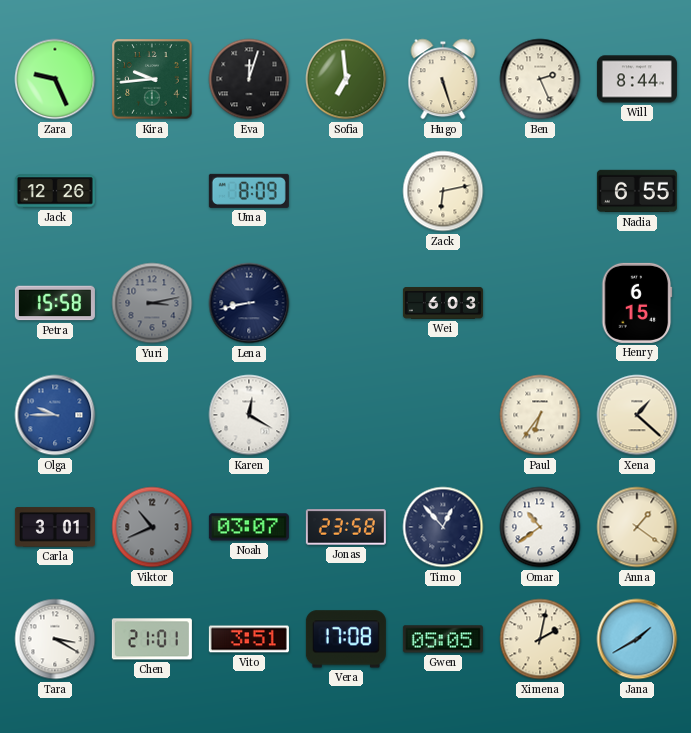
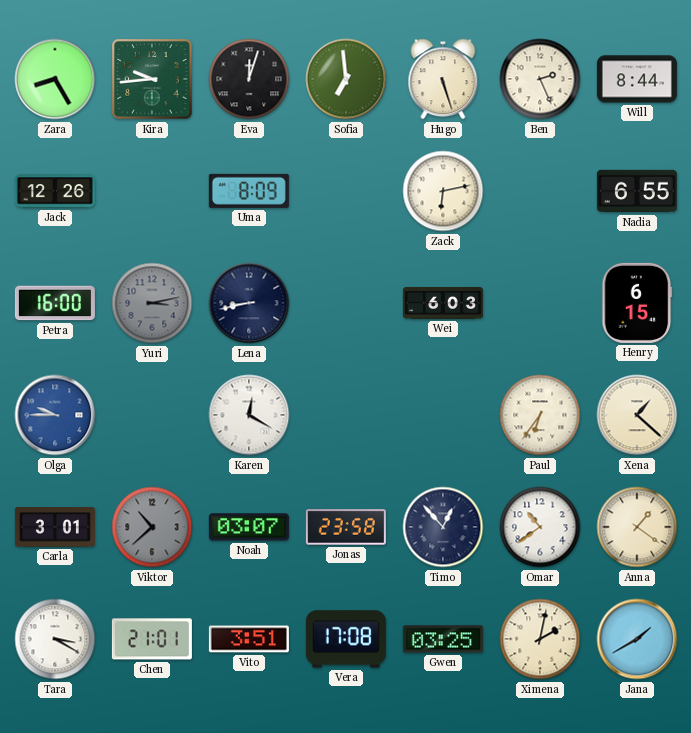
Zara: 9:26 -> 8:25
Petra: 15:58 -> 16:00
Viktor: 10:41 -> 10:38
Gwen: 05:05 -> 03:25
